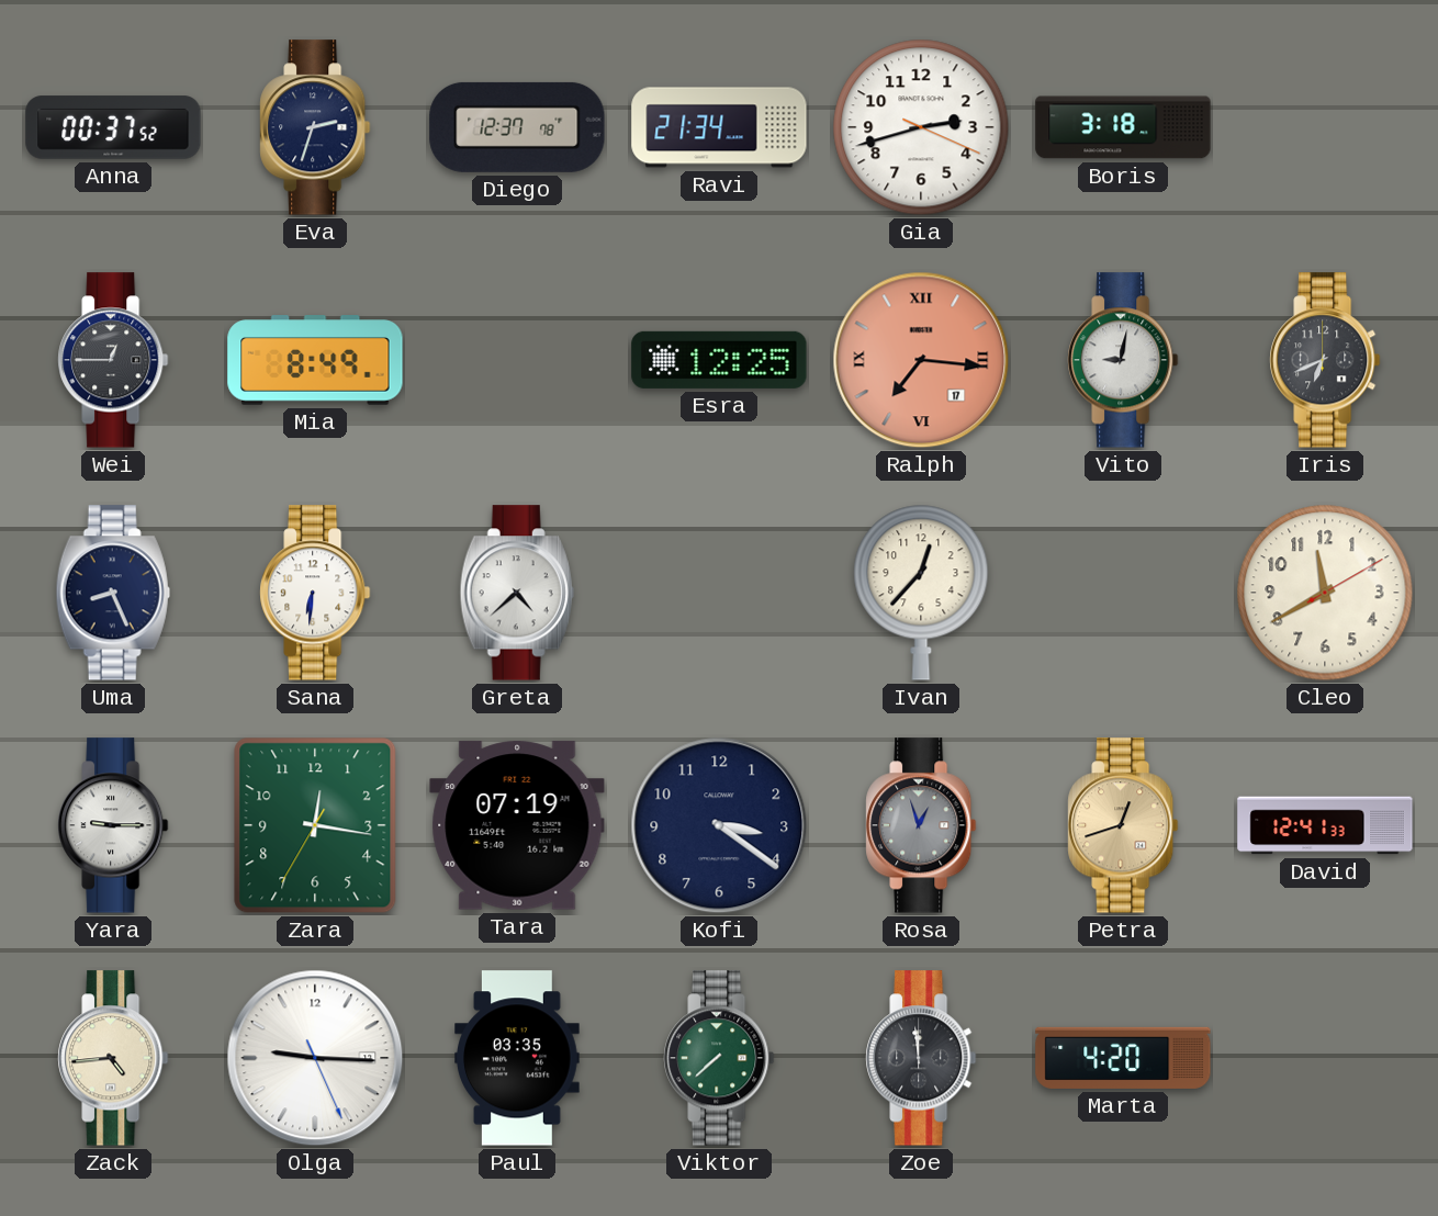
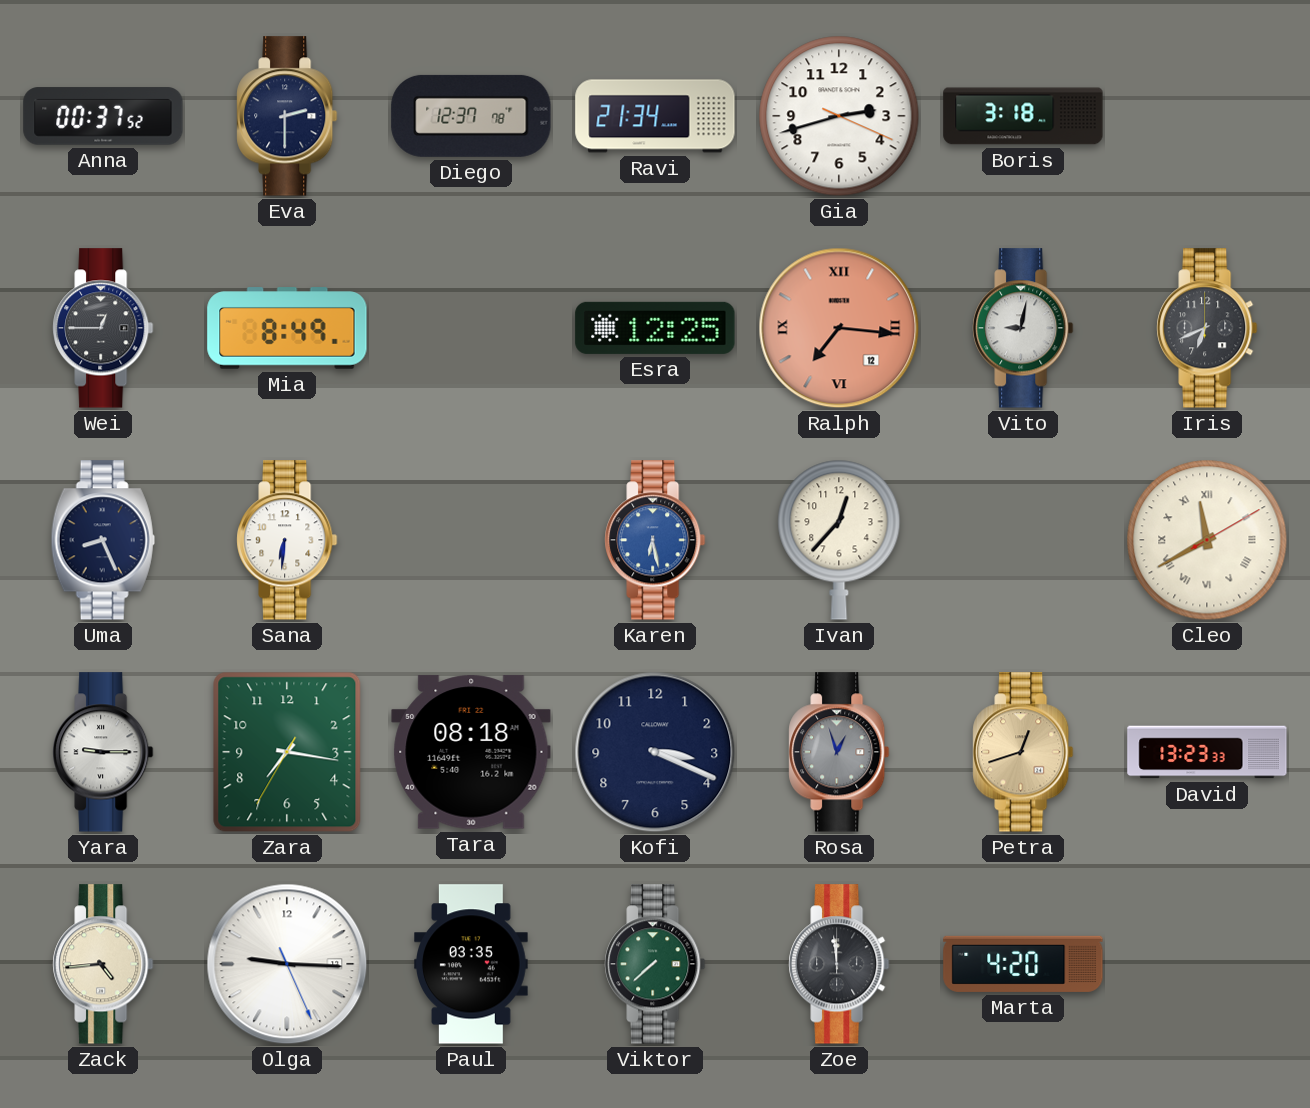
Eva: 2:33 -> 2:30
Ralph date: 17 -> 12
Greta: 4:38 -> none
Karen: none -> 6:28
Cleo numerals: Arabic -> Roman
Zara: 12:16 -> 7:16
Tara: 07:19 -> 08:18
Kofi: 3:21 -> 3:19
David: 12:41 -> 13:23
